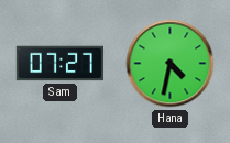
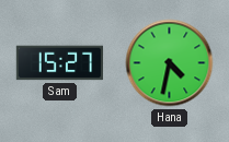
Sam: 07:27 -> 15:27
